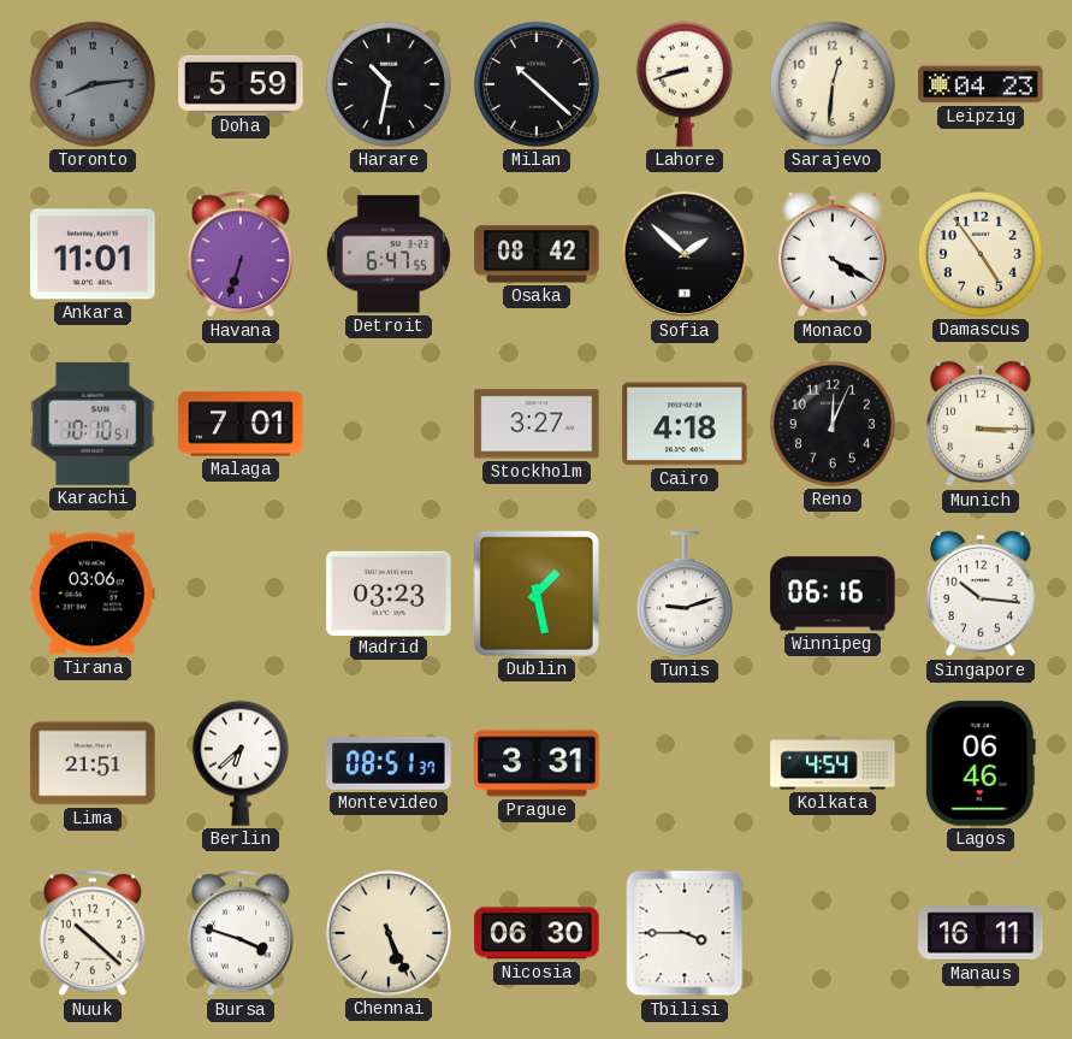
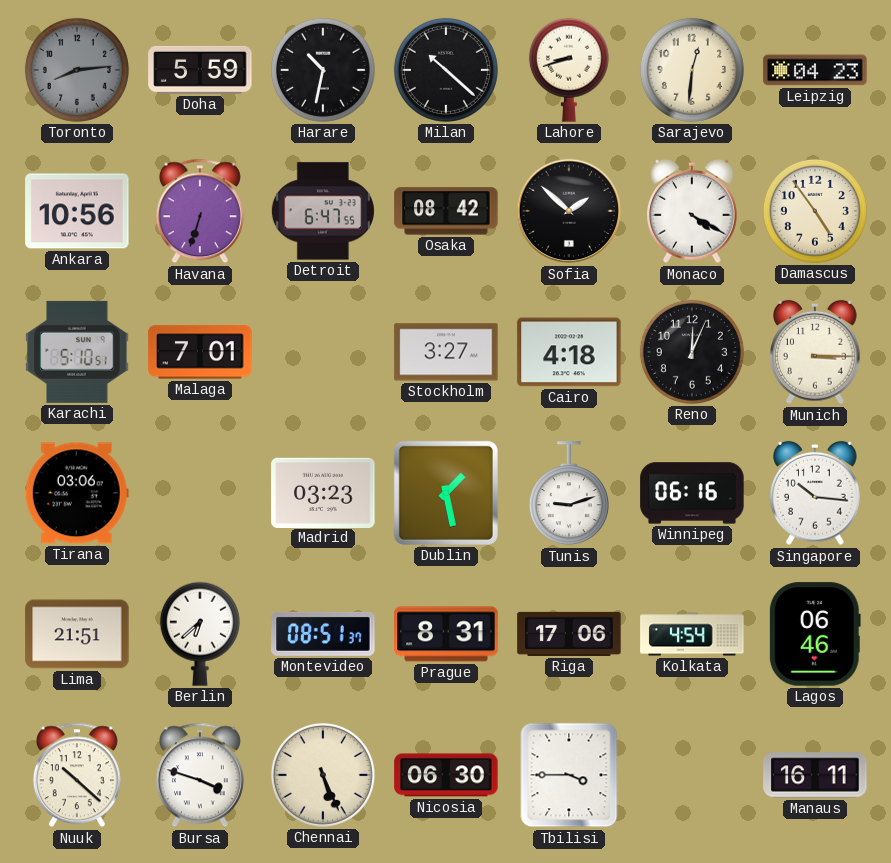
Ankara: 11:01 -> 10:56
Karachi: 10:10 -> 5:10
Prague: 3:31 -> 8:31
Riga: none -> 17:06
